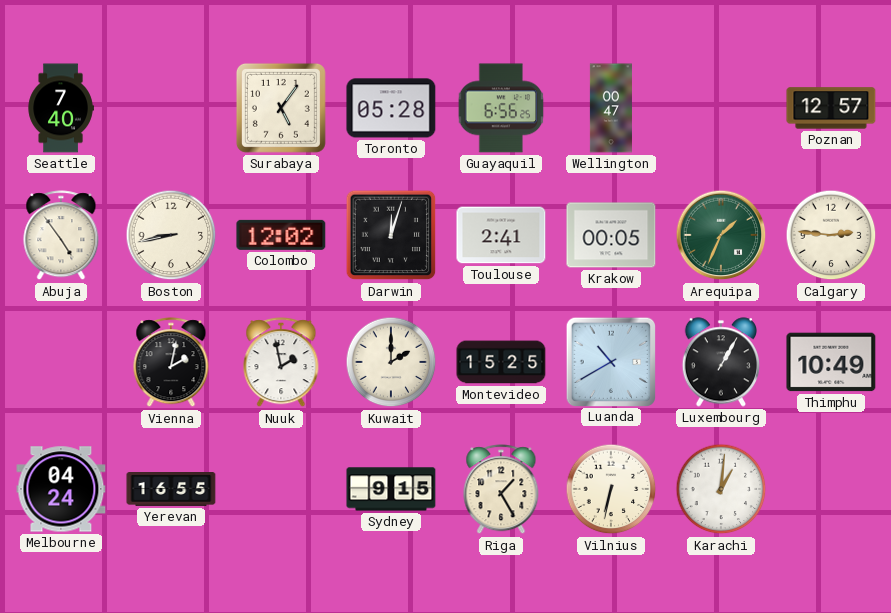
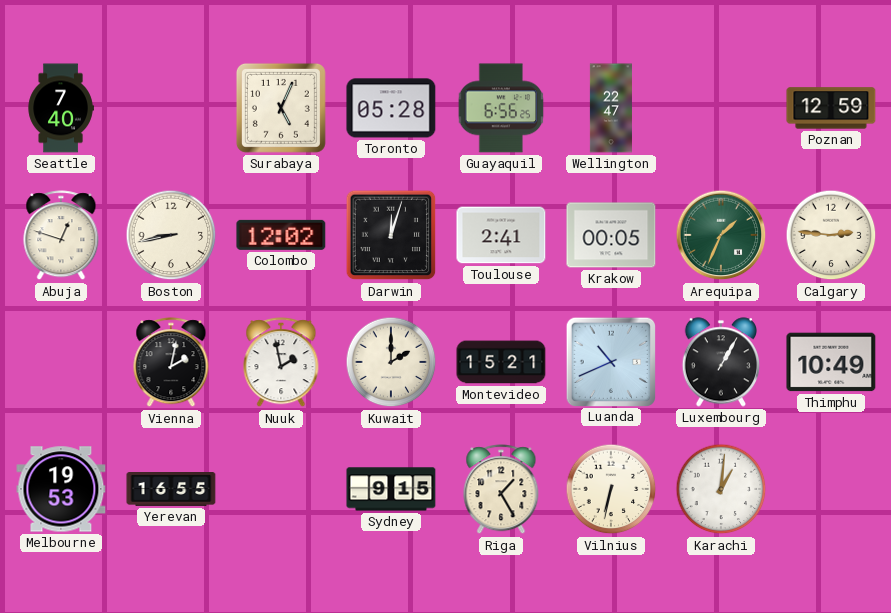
Surabaya: 5:06 -> 5:04
Wellington: 00:47 -> 22:47
Poznan: 12:57 -> 12:59
Abuja: 4:54 -> 12:48
Montevideo: 15:25 -> 15:21
Luanda: 10:40 -> 10:41
Melbourne: 04:24 -> 19:53
